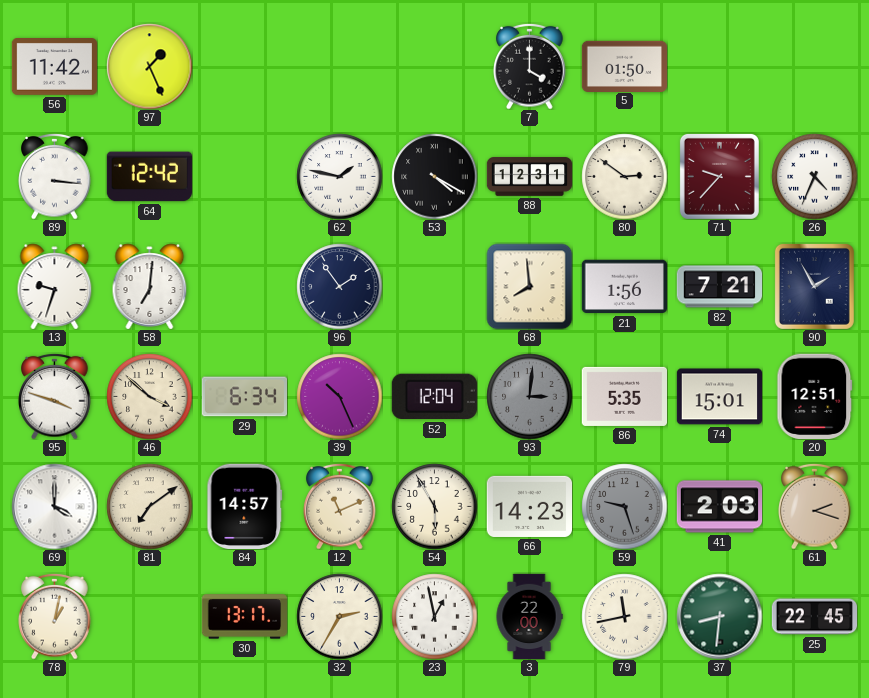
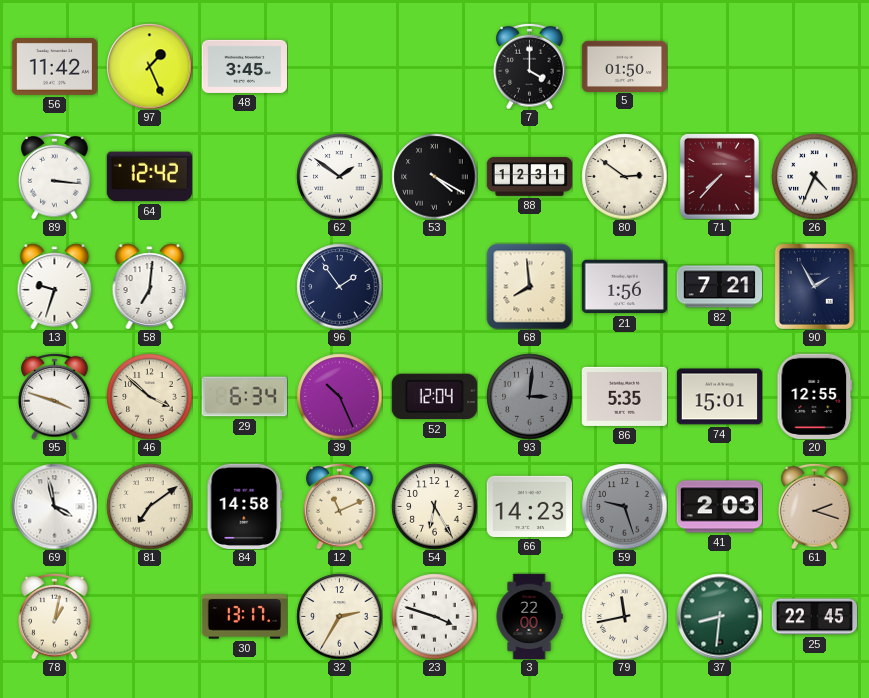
48: none -> 3:45
62: 1:47 -> 1:51
71: 9:37 -> 7:37
20: 12:51 -> 12:55
69: 4:00 -> 3:58
84: 14:57 -> 14:58
54: 5:55 -> 6:25
23: 12:58 -> 3:48
